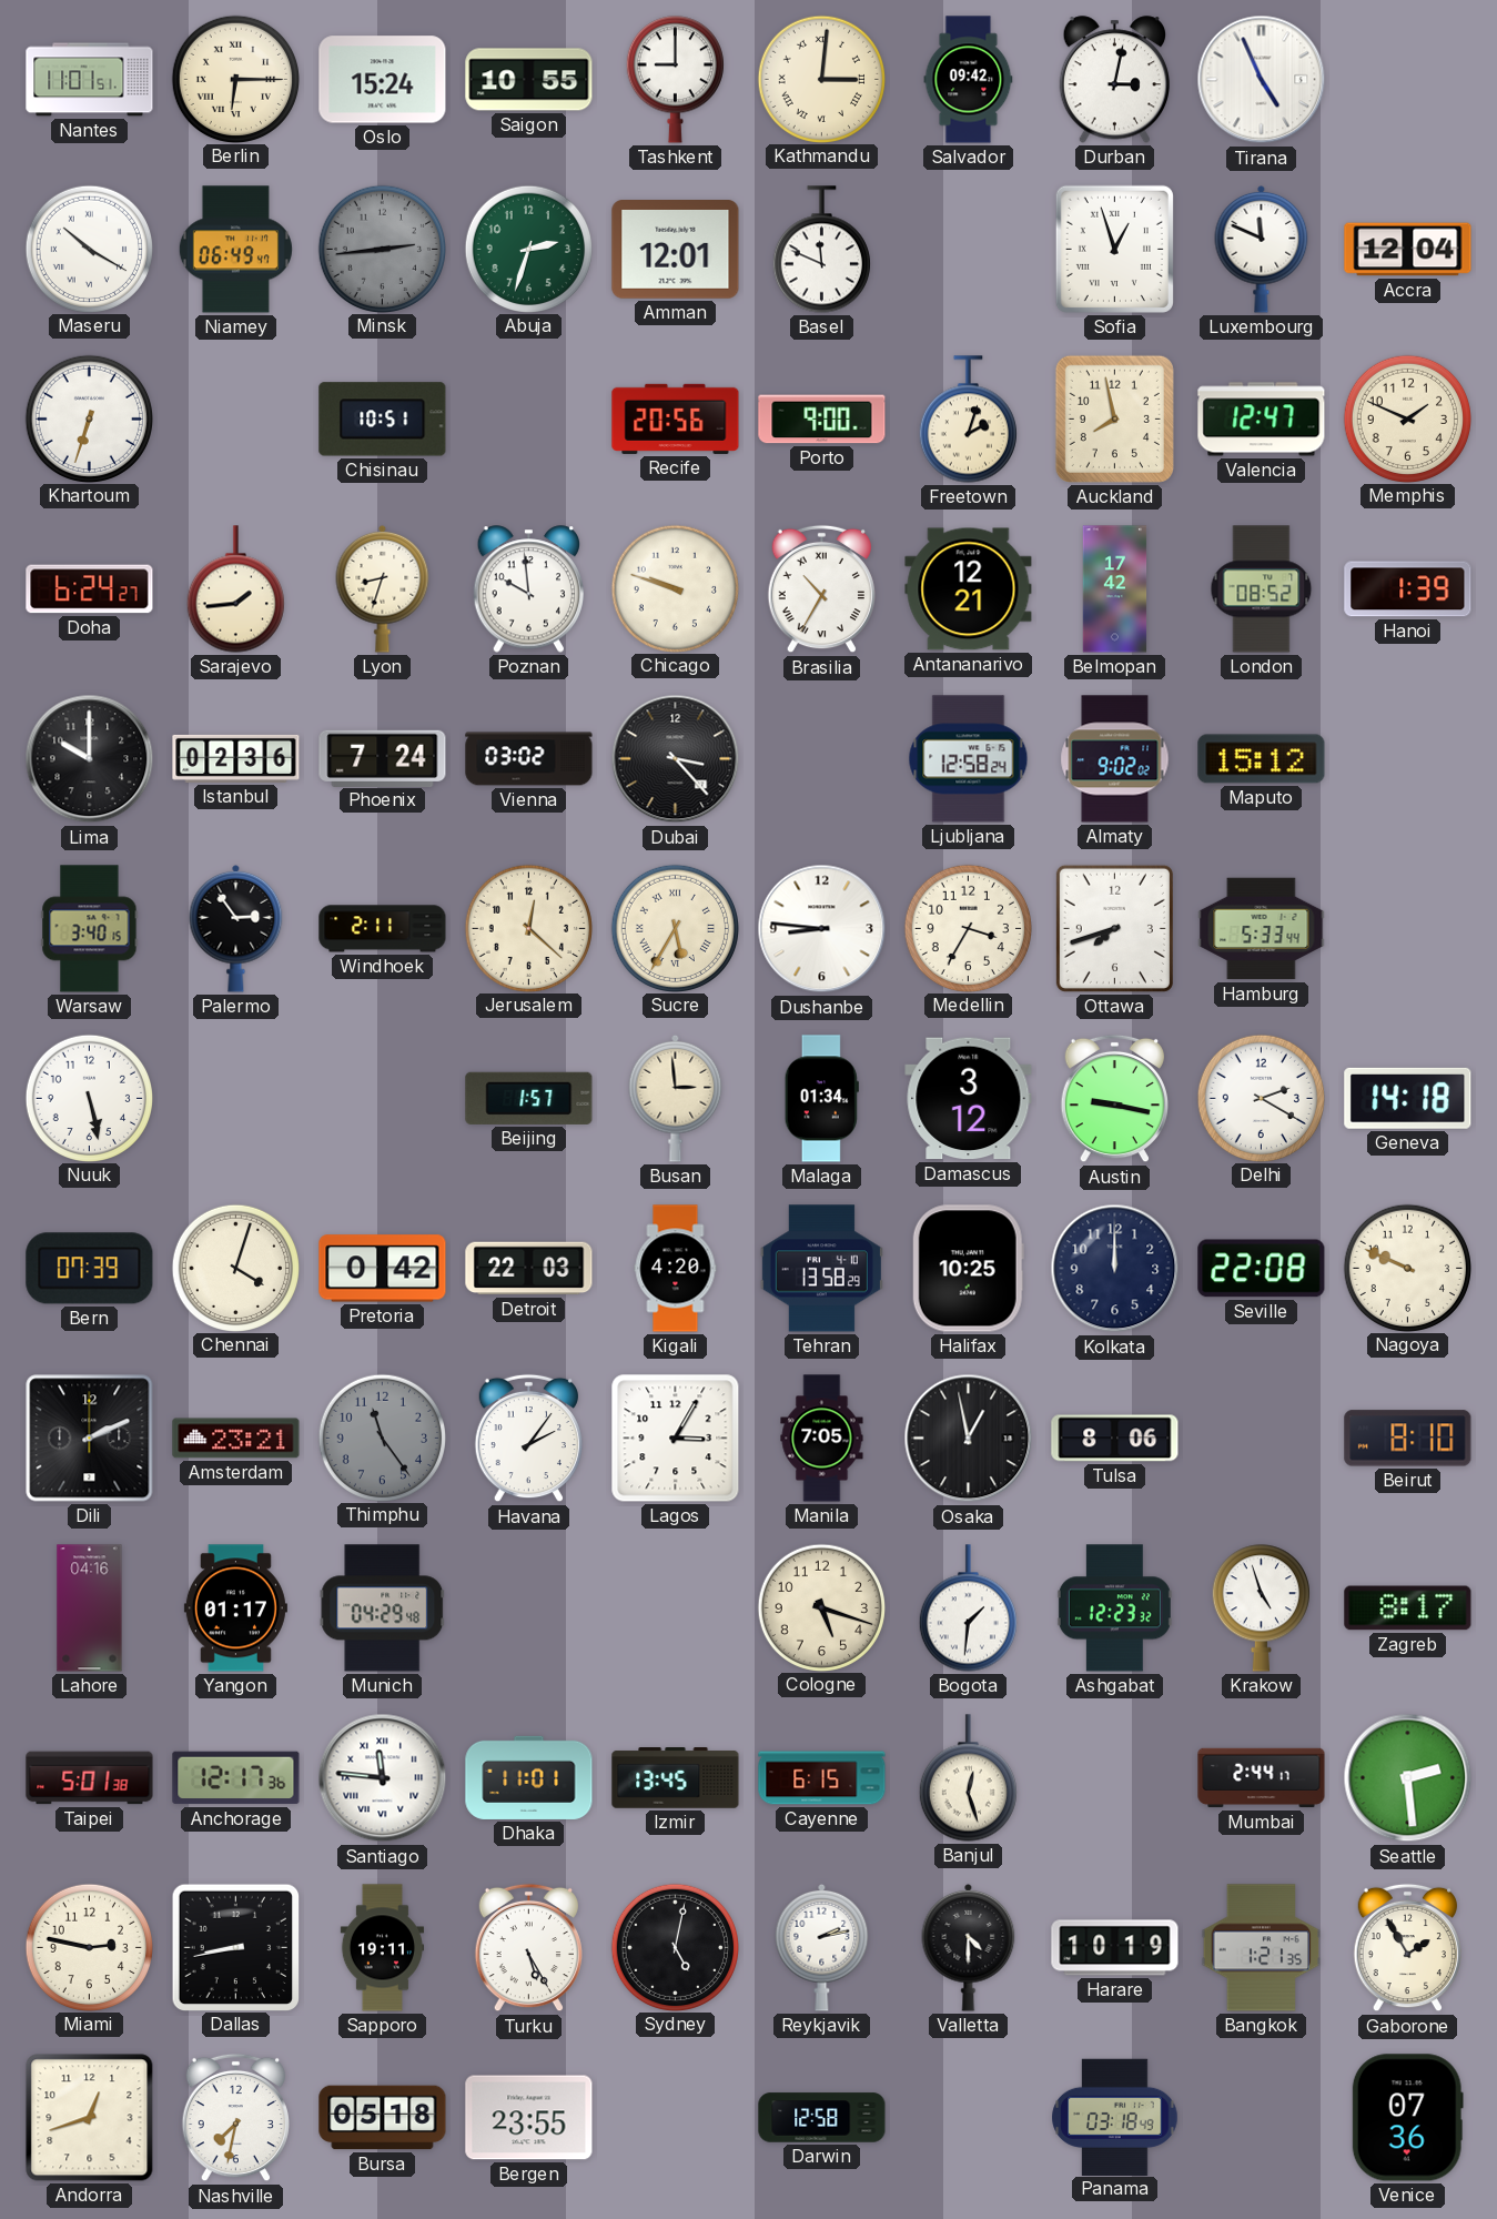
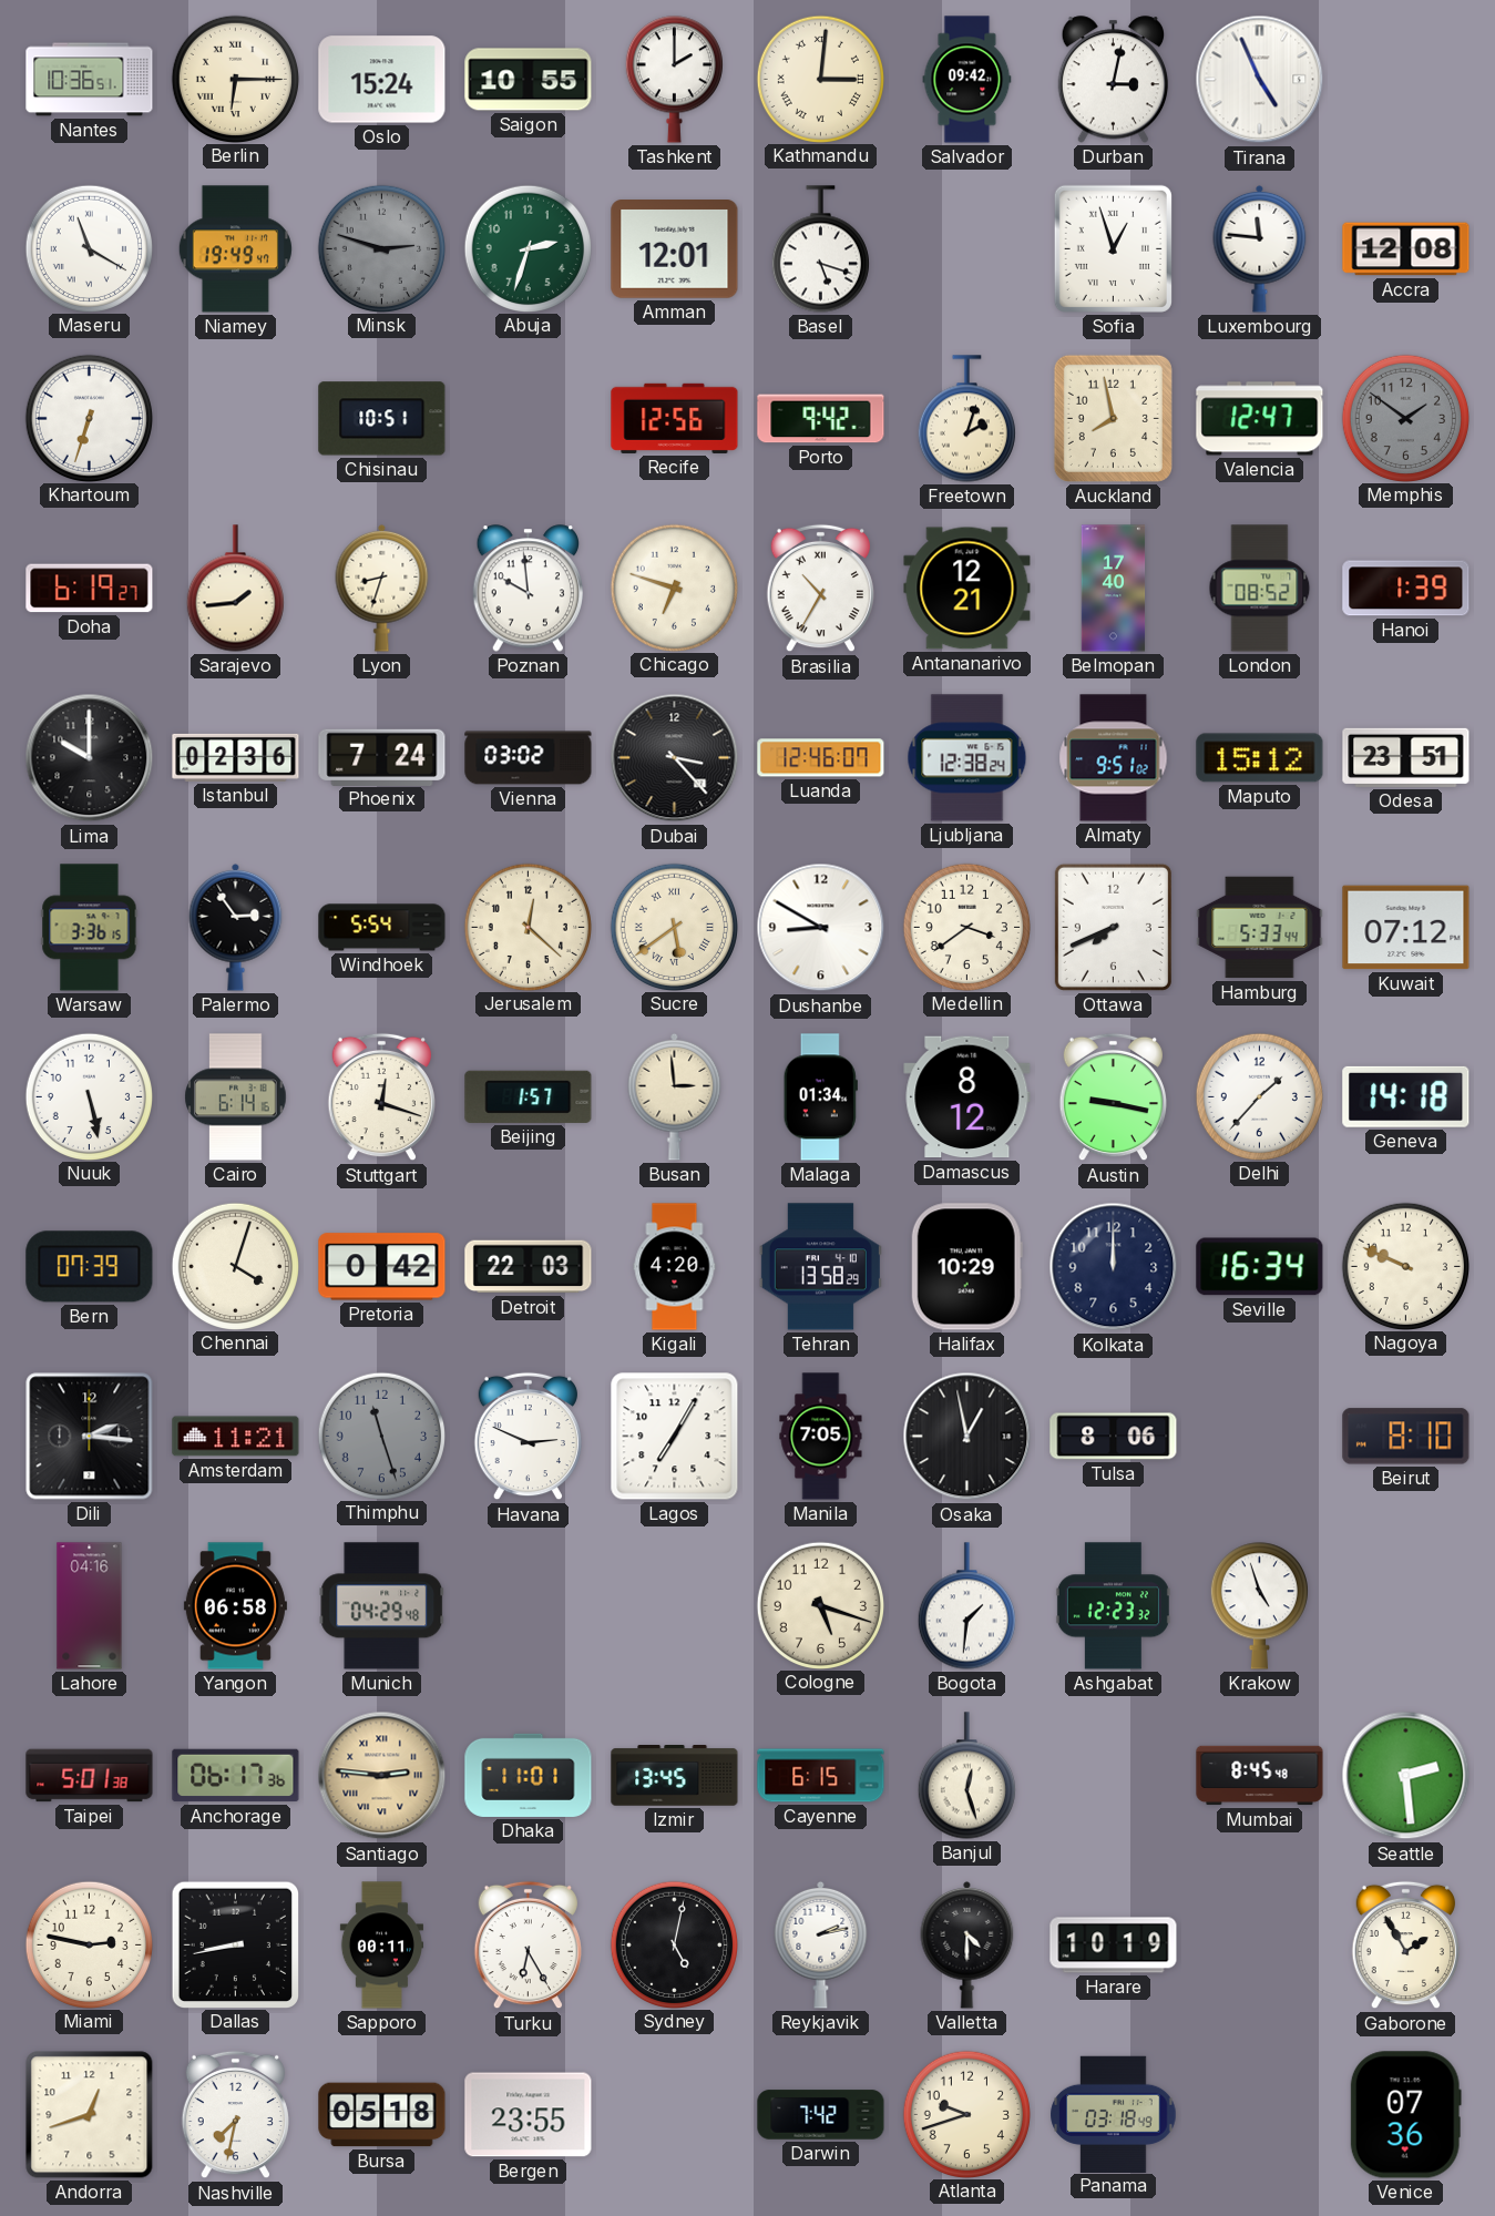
Nantes: 11:01 -> 10:36
Tashkent: 9:00 -> 2:00
Maseru: 10:20 -> 11:20
Niamey: 06:49 -> 19:49
Minsk: 2:44 -> 2:48
Basel: 11:49 -> 5:18
Luxembourg: 11:49 -> 11:46
Accra: 12:04 -> 12:08
Recife: 20:56 -> 12:56
Porto: 9:00 -> 9:42
Memphis: 1:49 -> 1:51
Memphis dial: cream -> grey
Doha: 6:24 -> 6:19
Chicago: 9:48 -> 6:48
Belmopan: 17:42 -> 17:40
Luanda: none -> 12:46
Ljubljana: 12:58 -> 12:38
Almaty: 9:02 -> 9:51
Odesa: none -> 23:51
Warsaw: 3:40 -> 3:36
Windhoek: 2:11 -> 5:54
Sucre: 5:35 -> 5:39
Dushanbe: 8:46 -> 8:50
Medellin: 3:35 -> 3:39
Ottawa: 7:42 -> 7:41
Kuwait: none -> 07:12
Cairo: none -> 6:14
Stuttgart: none -> 12:18
Damascus: 3:12 -> 8:12
Delhi: 2:20 -> 1:37
Halifax: 10:25 -> 10:29
Seville: 22:08 -> 16:34
Dili: 2:11 -> 2:16
Amsterdam: 23:21 -> 11:21
Thimphu: 11:24 -> 11:27
Havana: 2:06 -> 2:49
Lagos: 3:05 -> 7:05
Yangon: 01:17 -> 06:58
Zagreb: 8:17 -> none
Anchorage: 12:17 -> 06:17
Santiago: 11:46 -> 2:46
Santiago dial: white -> champagne
Mumbai: 2:44 -> 8:45
Sapporo: 19:11 -> 00:11
Turku: 5:25 -> 6:25
Bangkok: 1:21 -> none
Darwin: 12:58 -> 7:42
Atlanta: none -> 9:42
